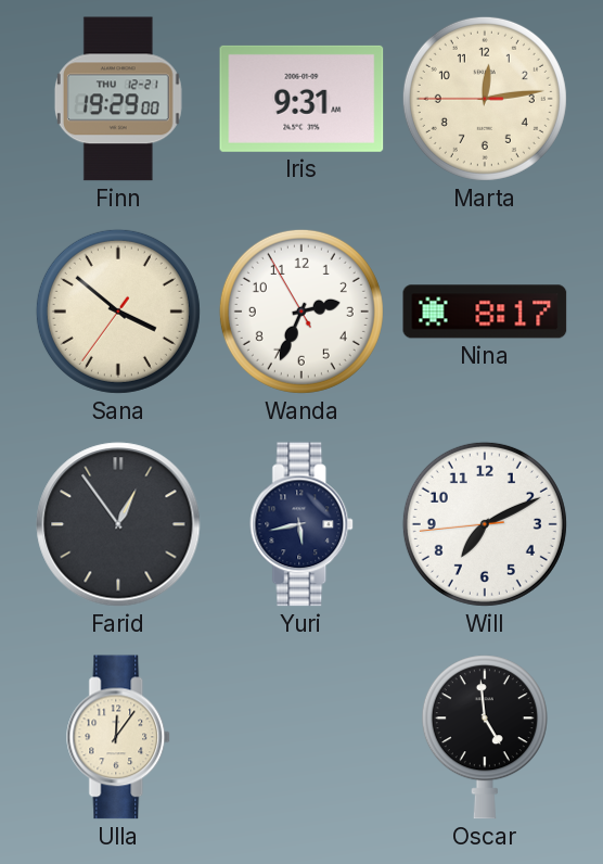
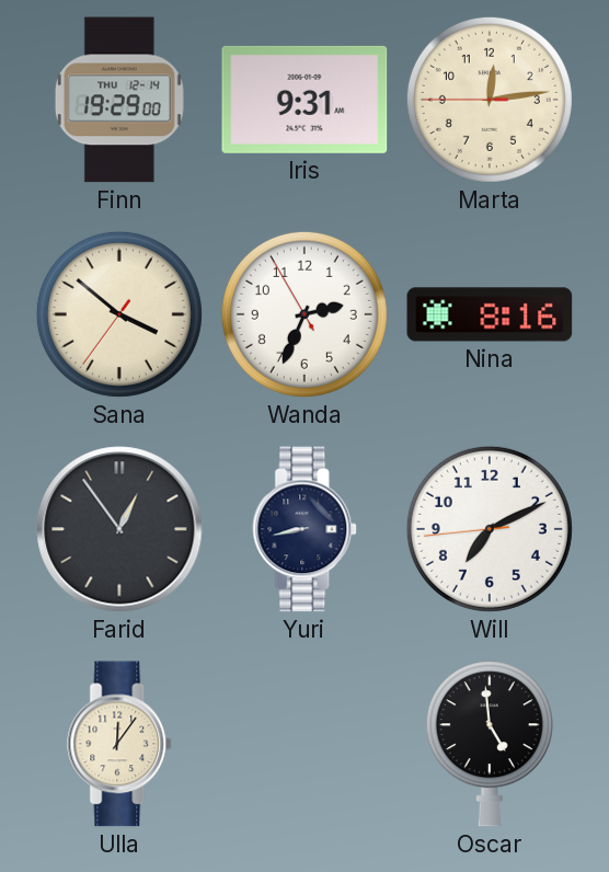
Finn date: THU 12-21 -> THU 12-14
Nina: 8:17 -> 8:16
Yuri: 5:43 -> 8:43
